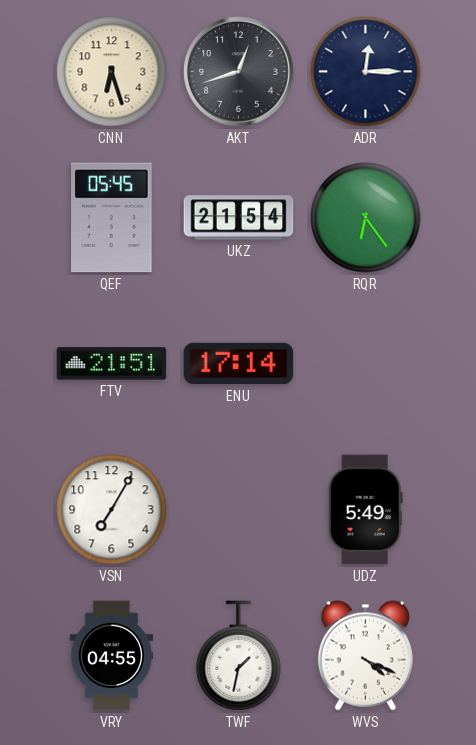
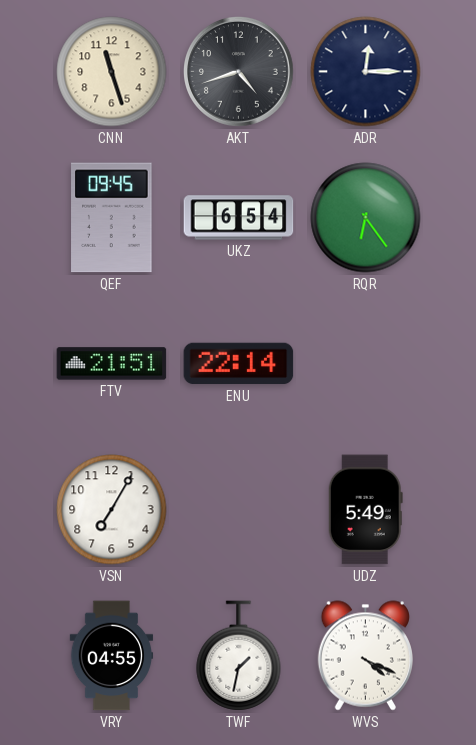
CNN: 6:27 -> 11:27
AKT: 12:42 -> 4:42
QEF: 05:45 -> 09:45
UKZ: 21:54 -> 6:54
ENU: 17:14 -> 22:14
